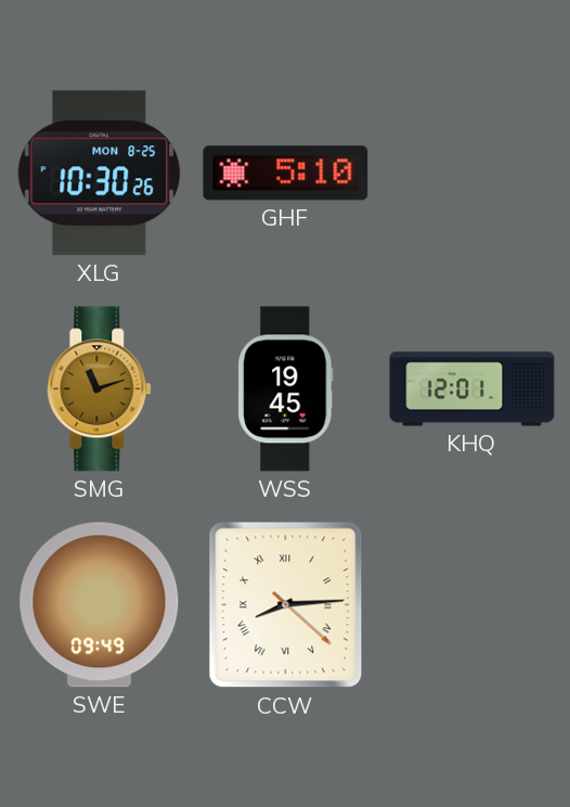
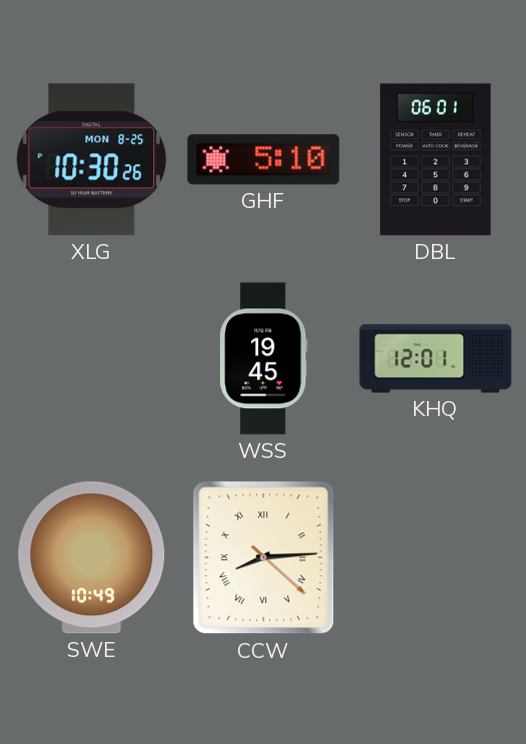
DBL: none -> 06:01
SMG: 11:12 -> none
SWE: 09:49 -> 10:49
